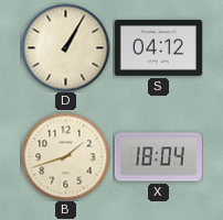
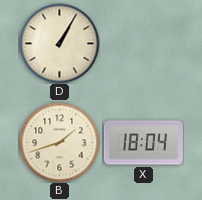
S: 04:12 -> none
